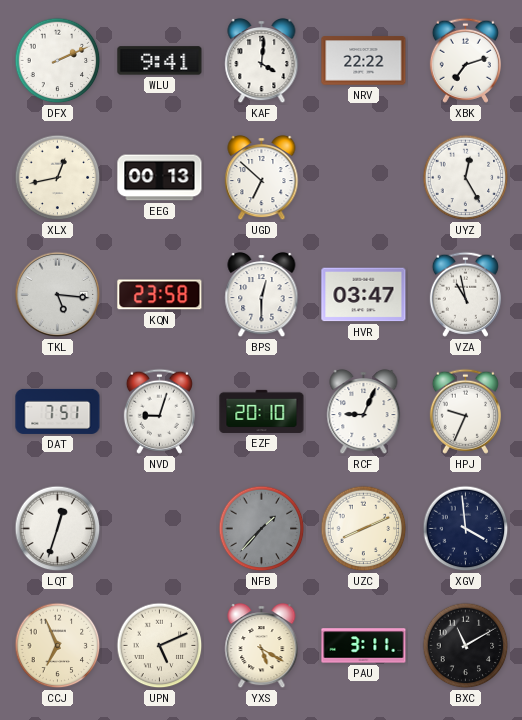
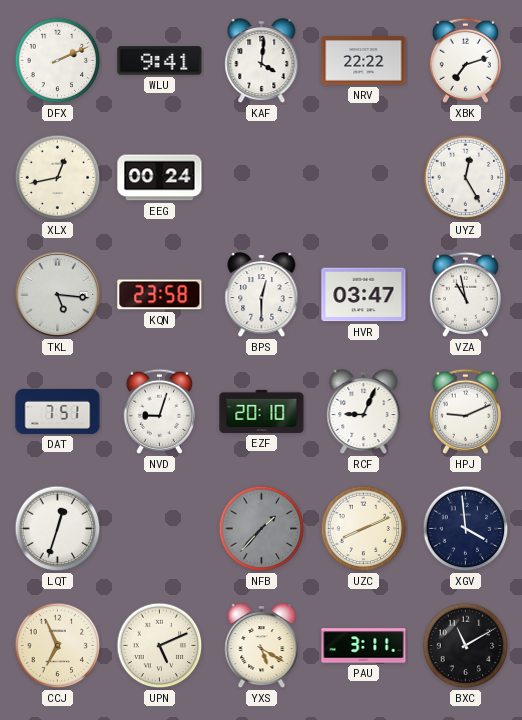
EEG: 00:13 -> 00:24
UGD: 6:52 -> none
HPJ: 9:34 -> 9:11
